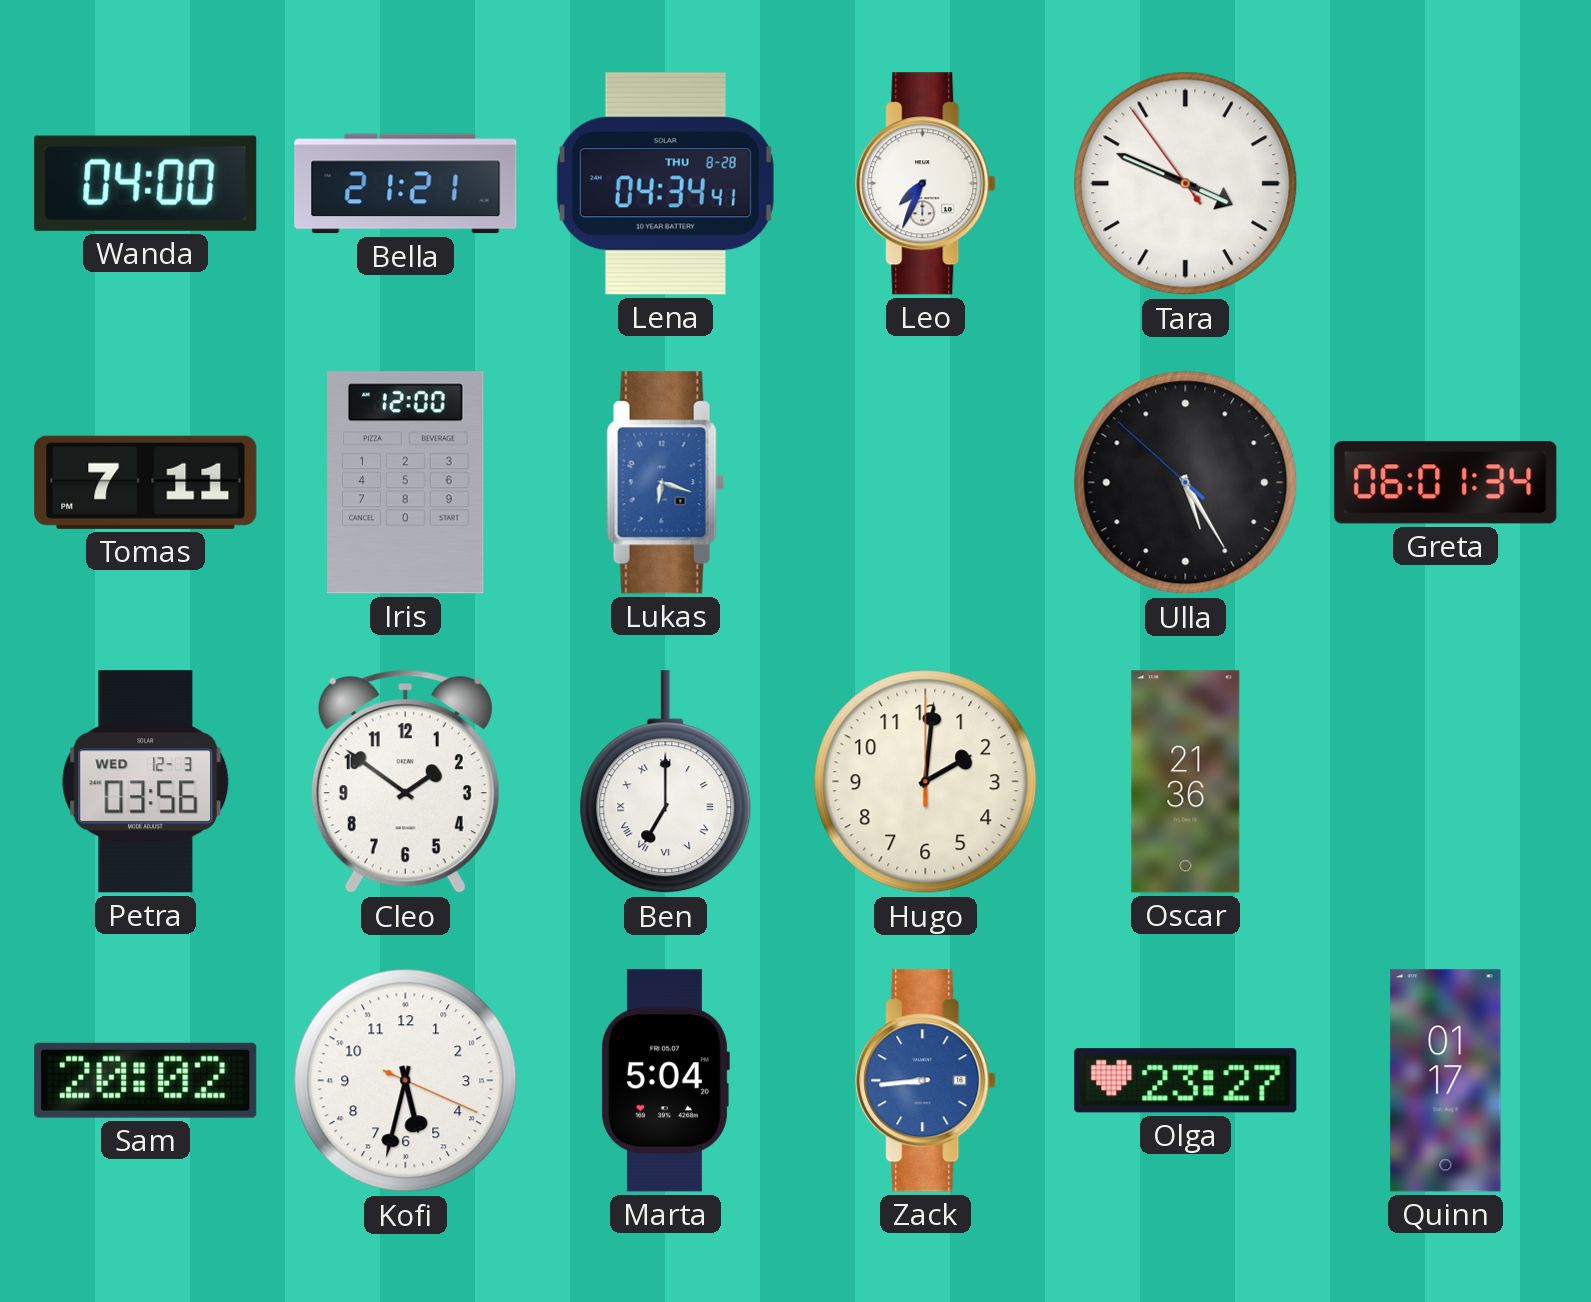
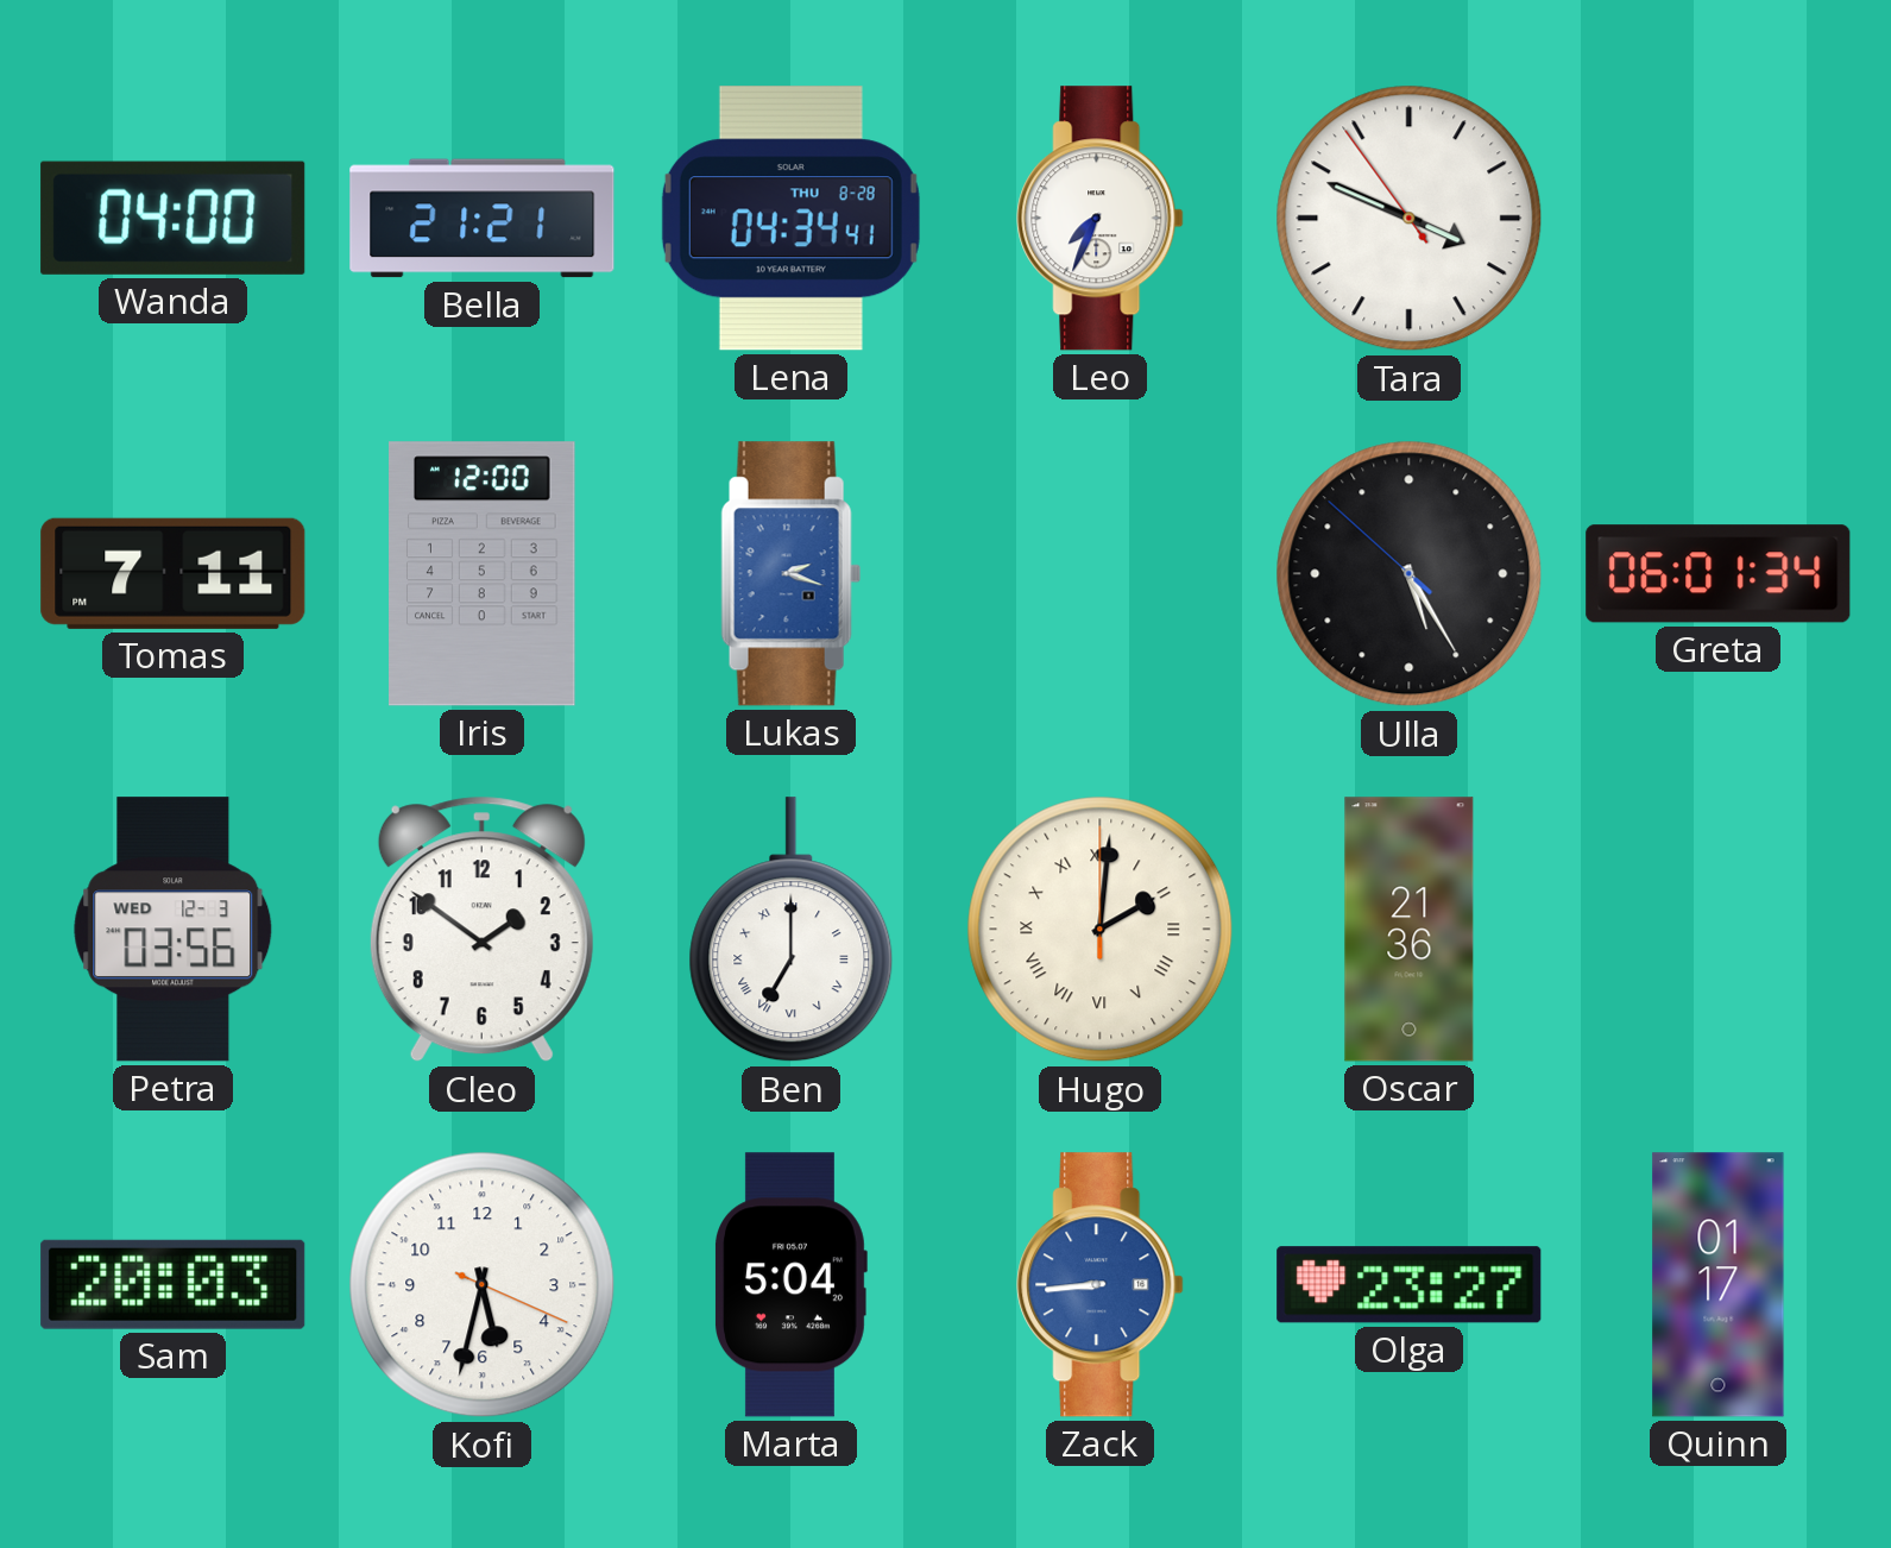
Lukas: 6:18 -> 2:18
Hugo numerals: Arabic -> Roman
Sam: 20:02 -> 20:03
